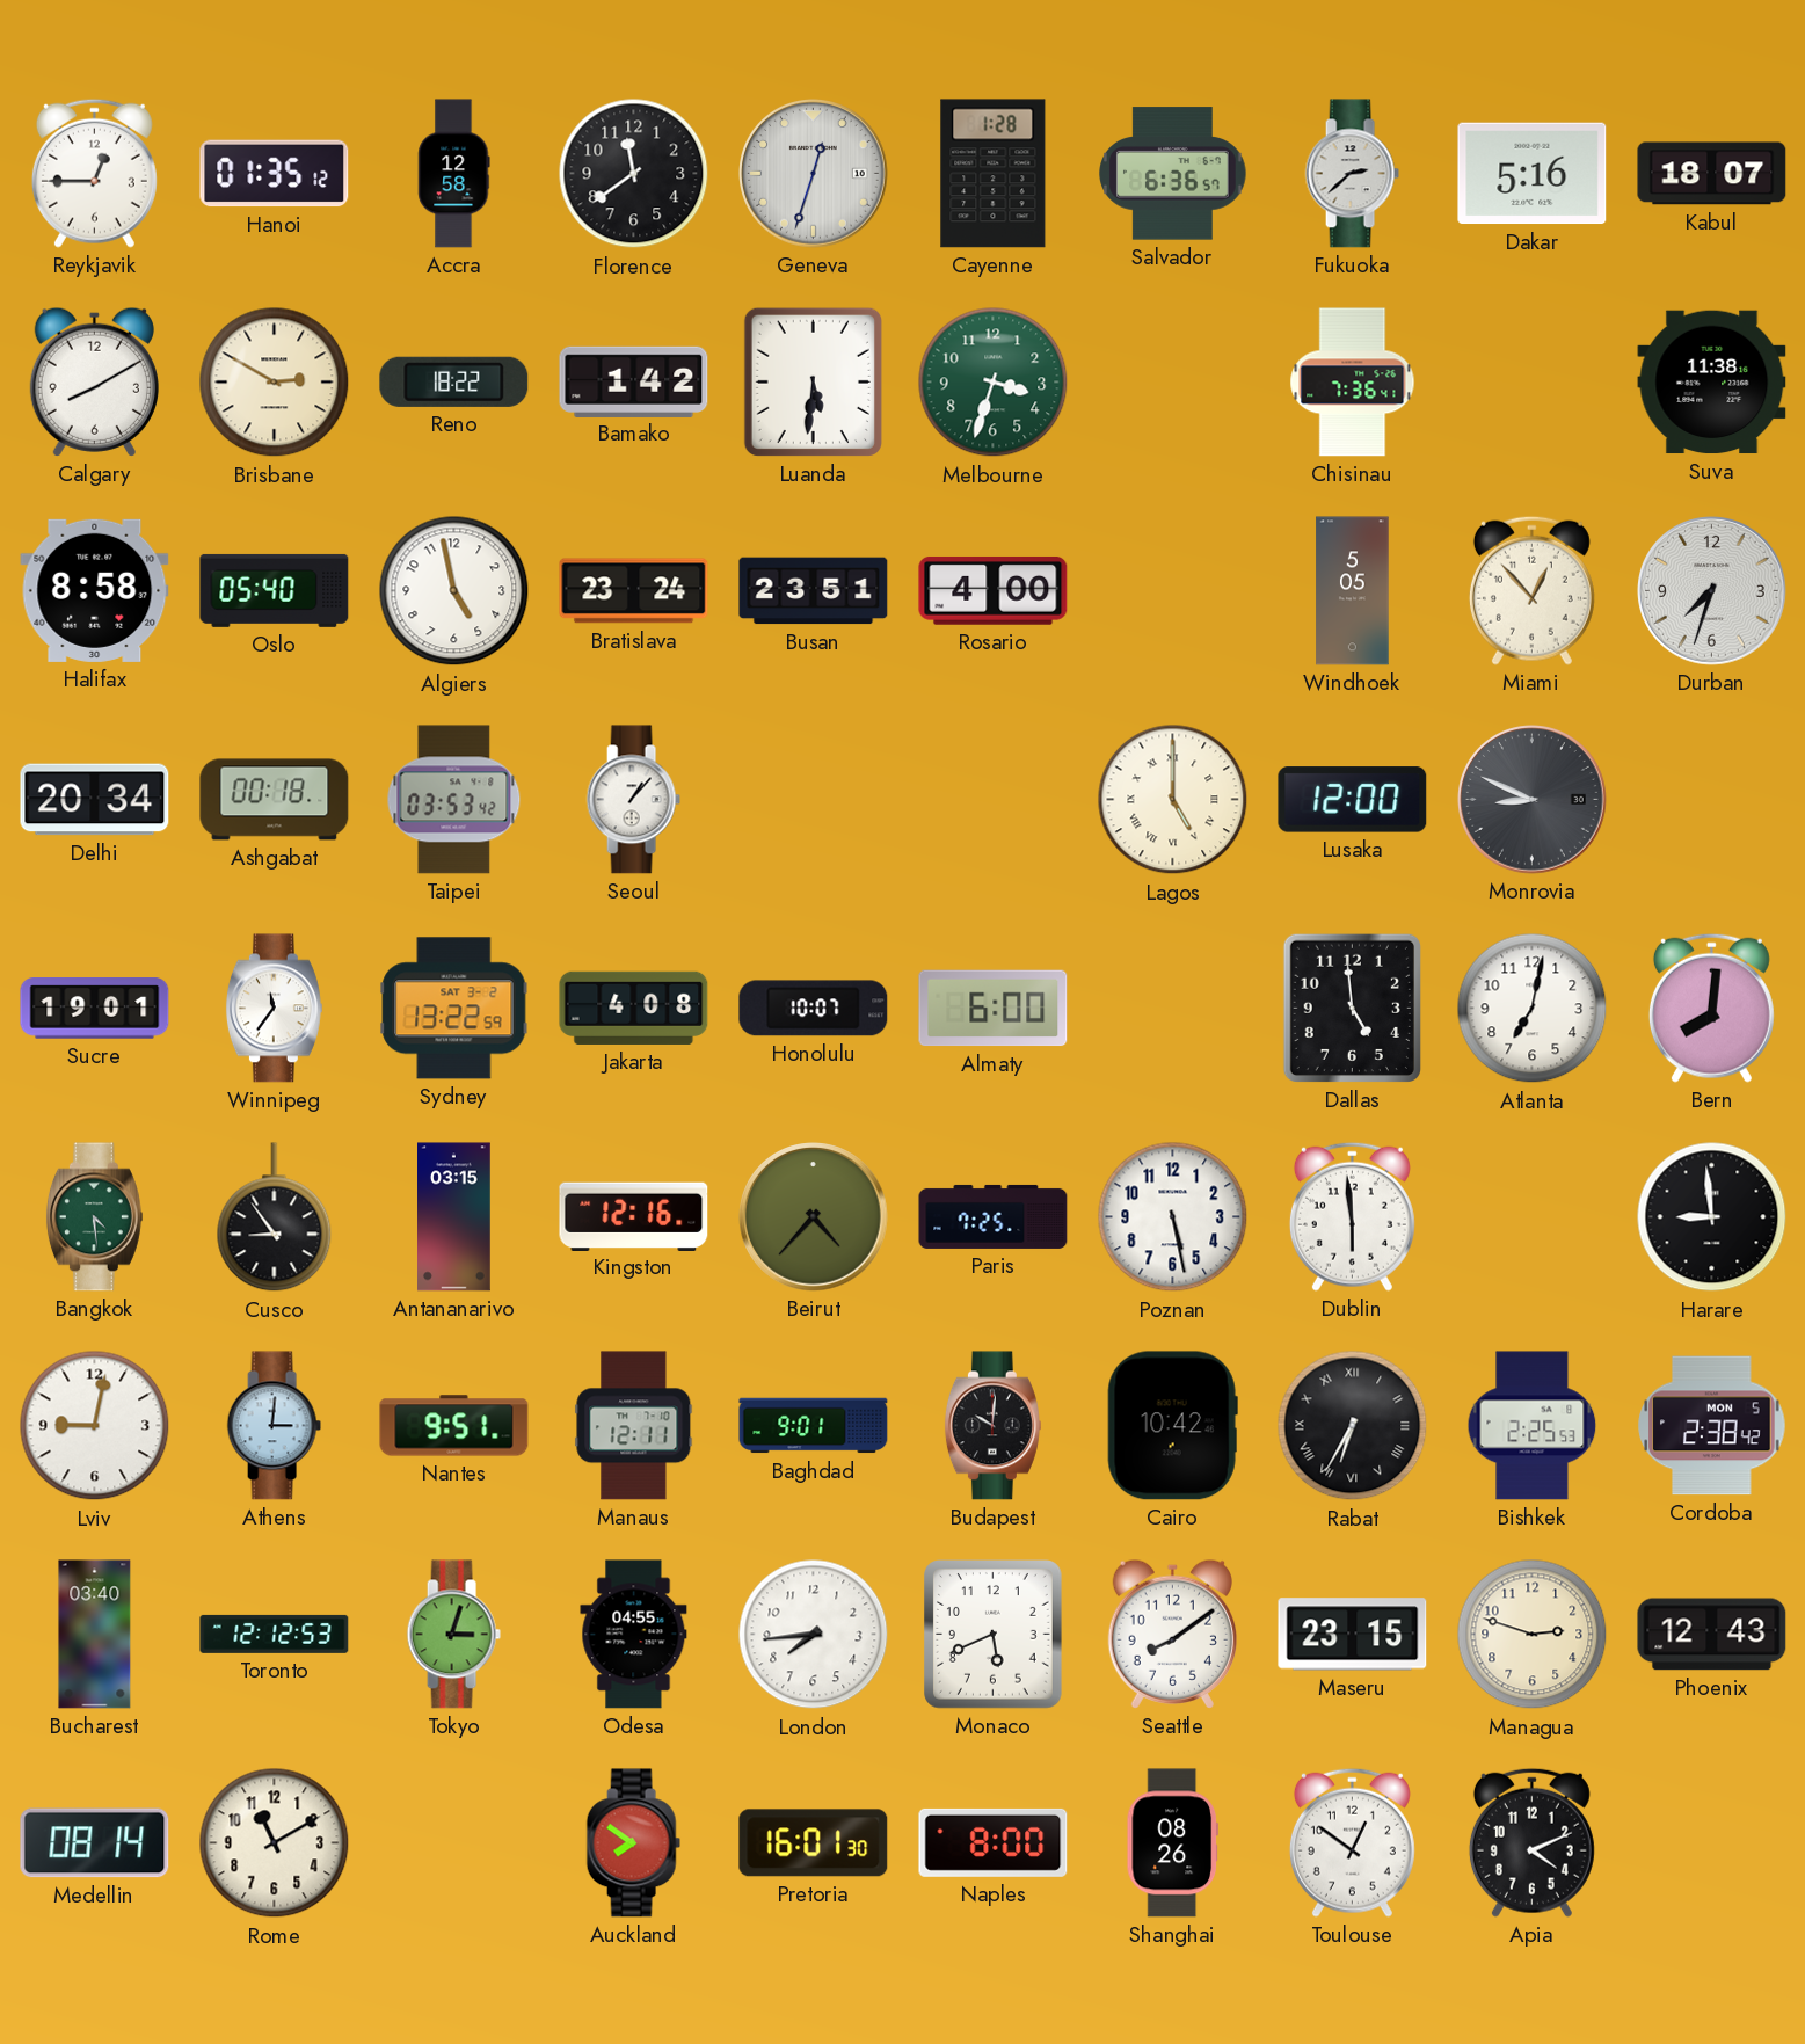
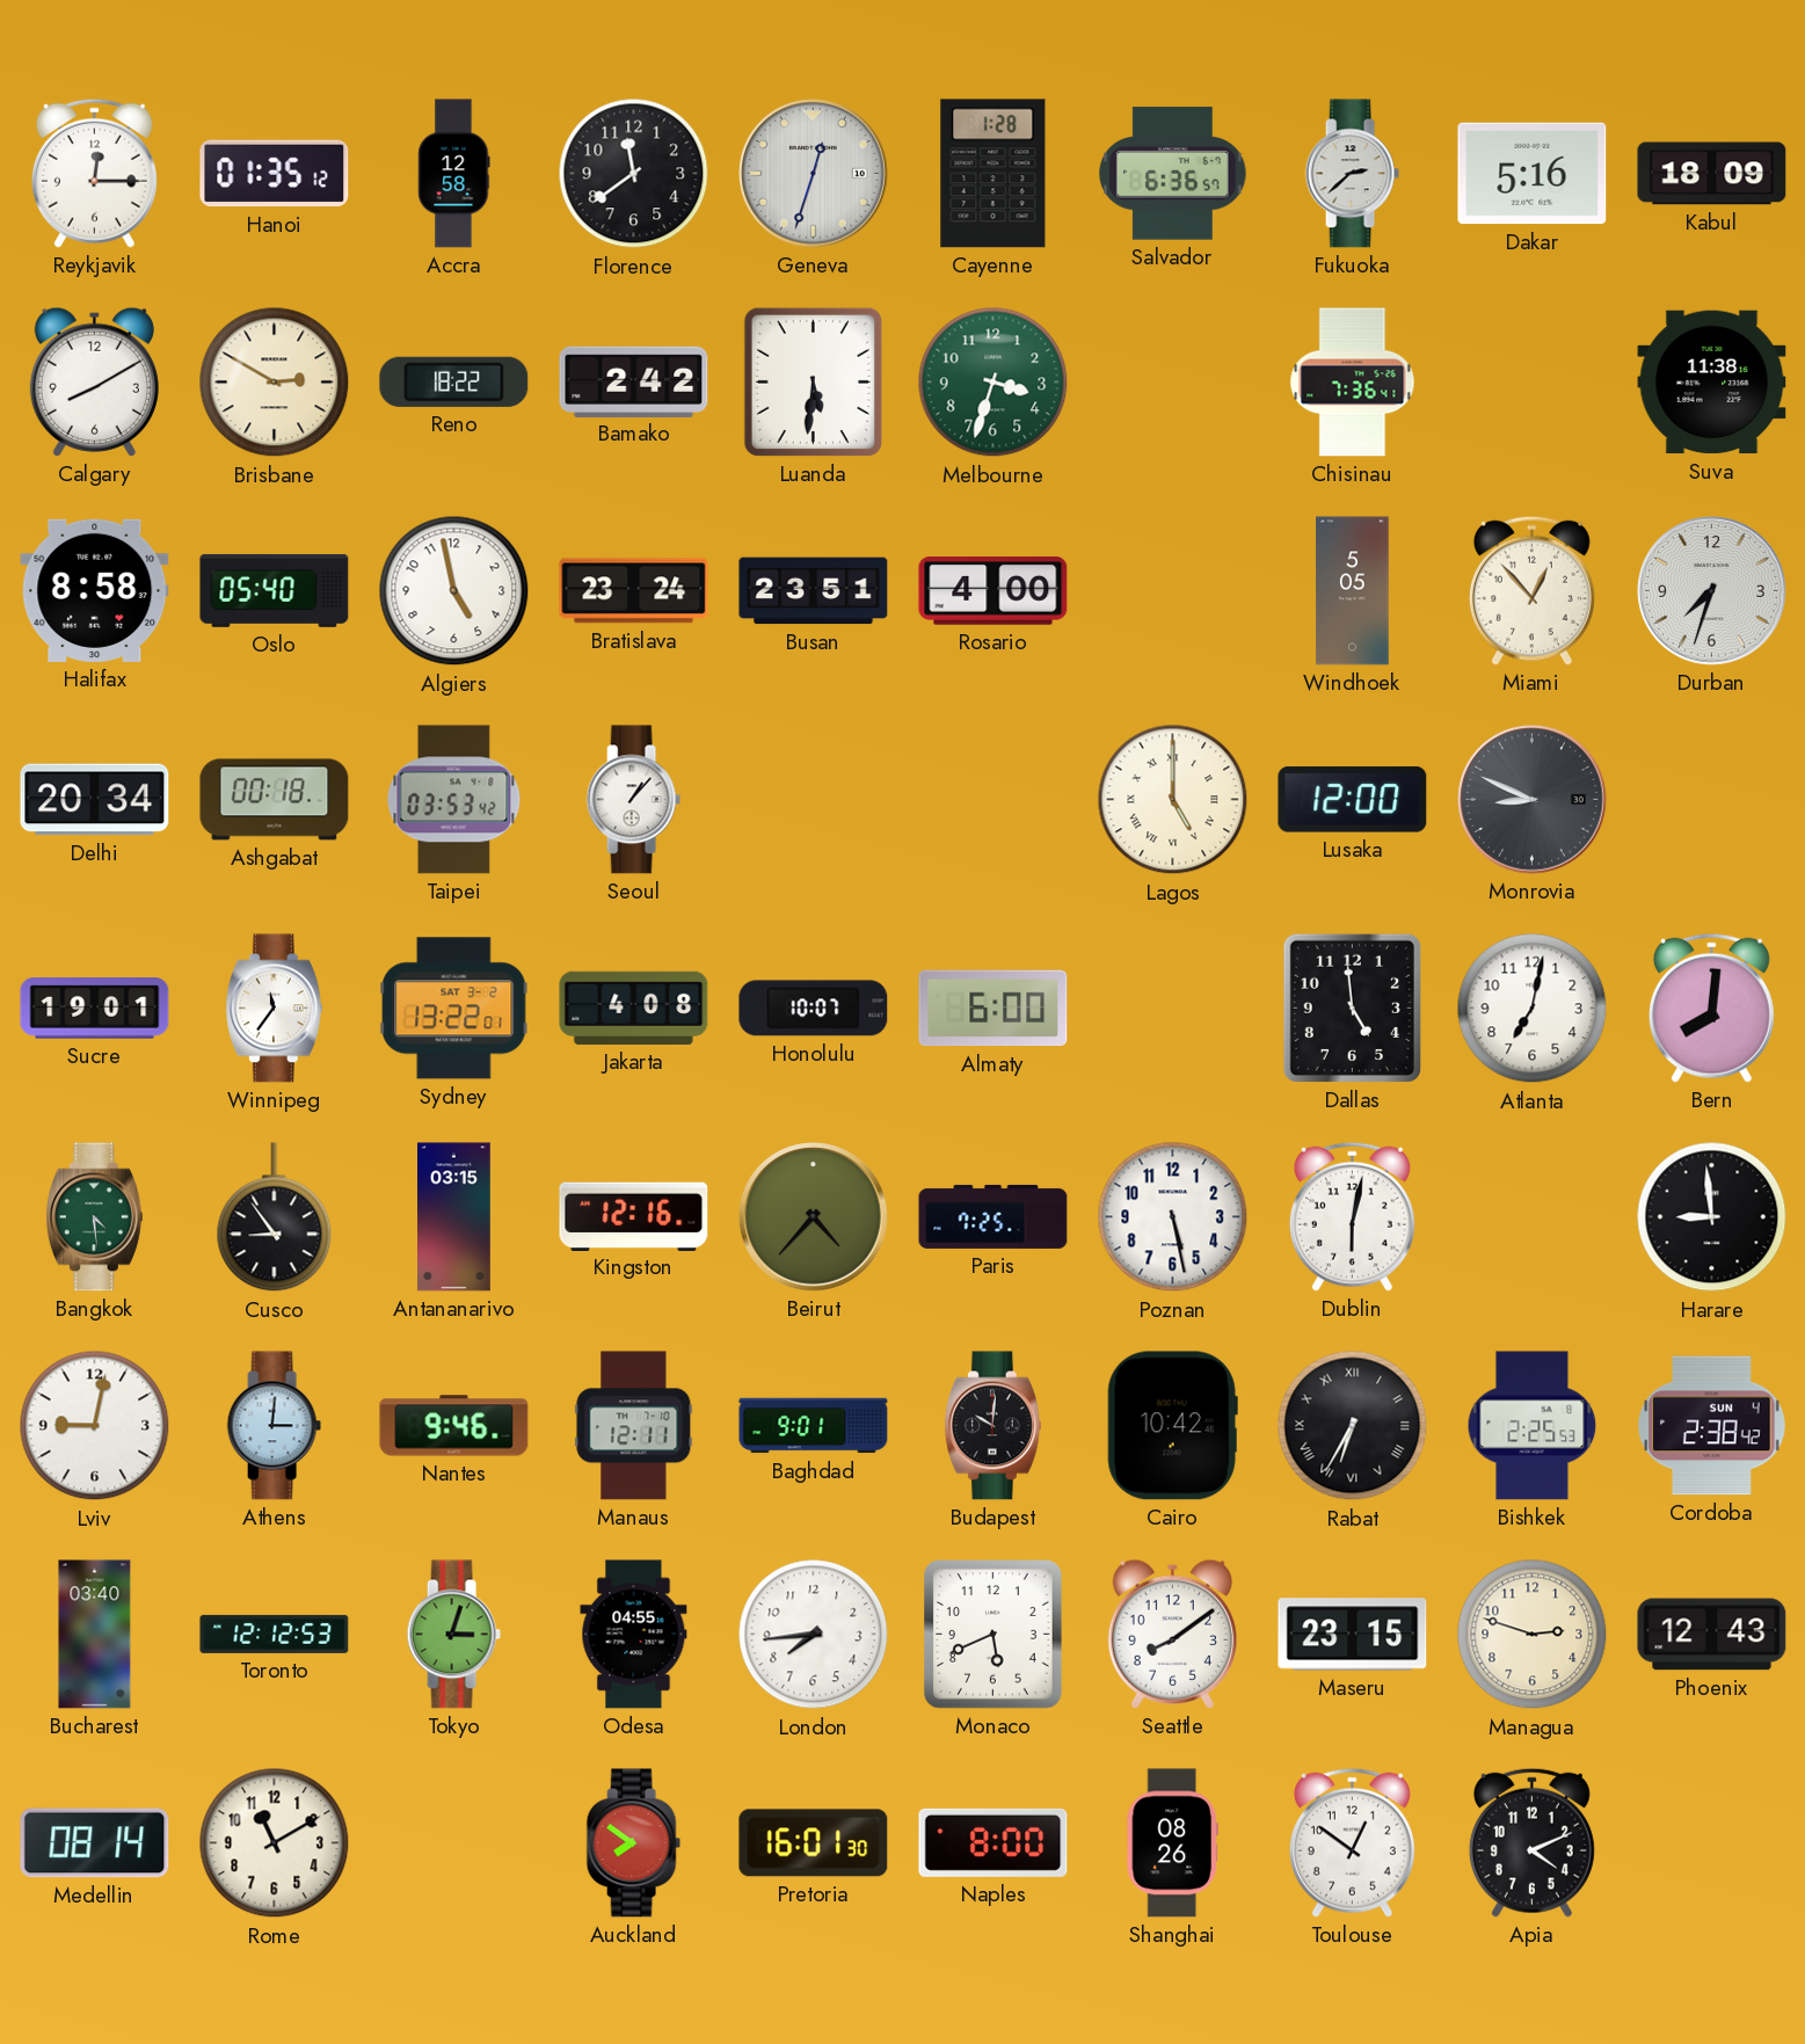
Reykjavik: 12:45 -> 12:15
Kabul: 18:07 -> 18:09
Bamako: 1:42 -> 2:42
Sydney: 13:22:59 -> 13:22:01
Dublin: 5:59 -> 6:02
Nantes: 9:51 -> 9:46
Cordoba date: MON 5 -> SUN 4
